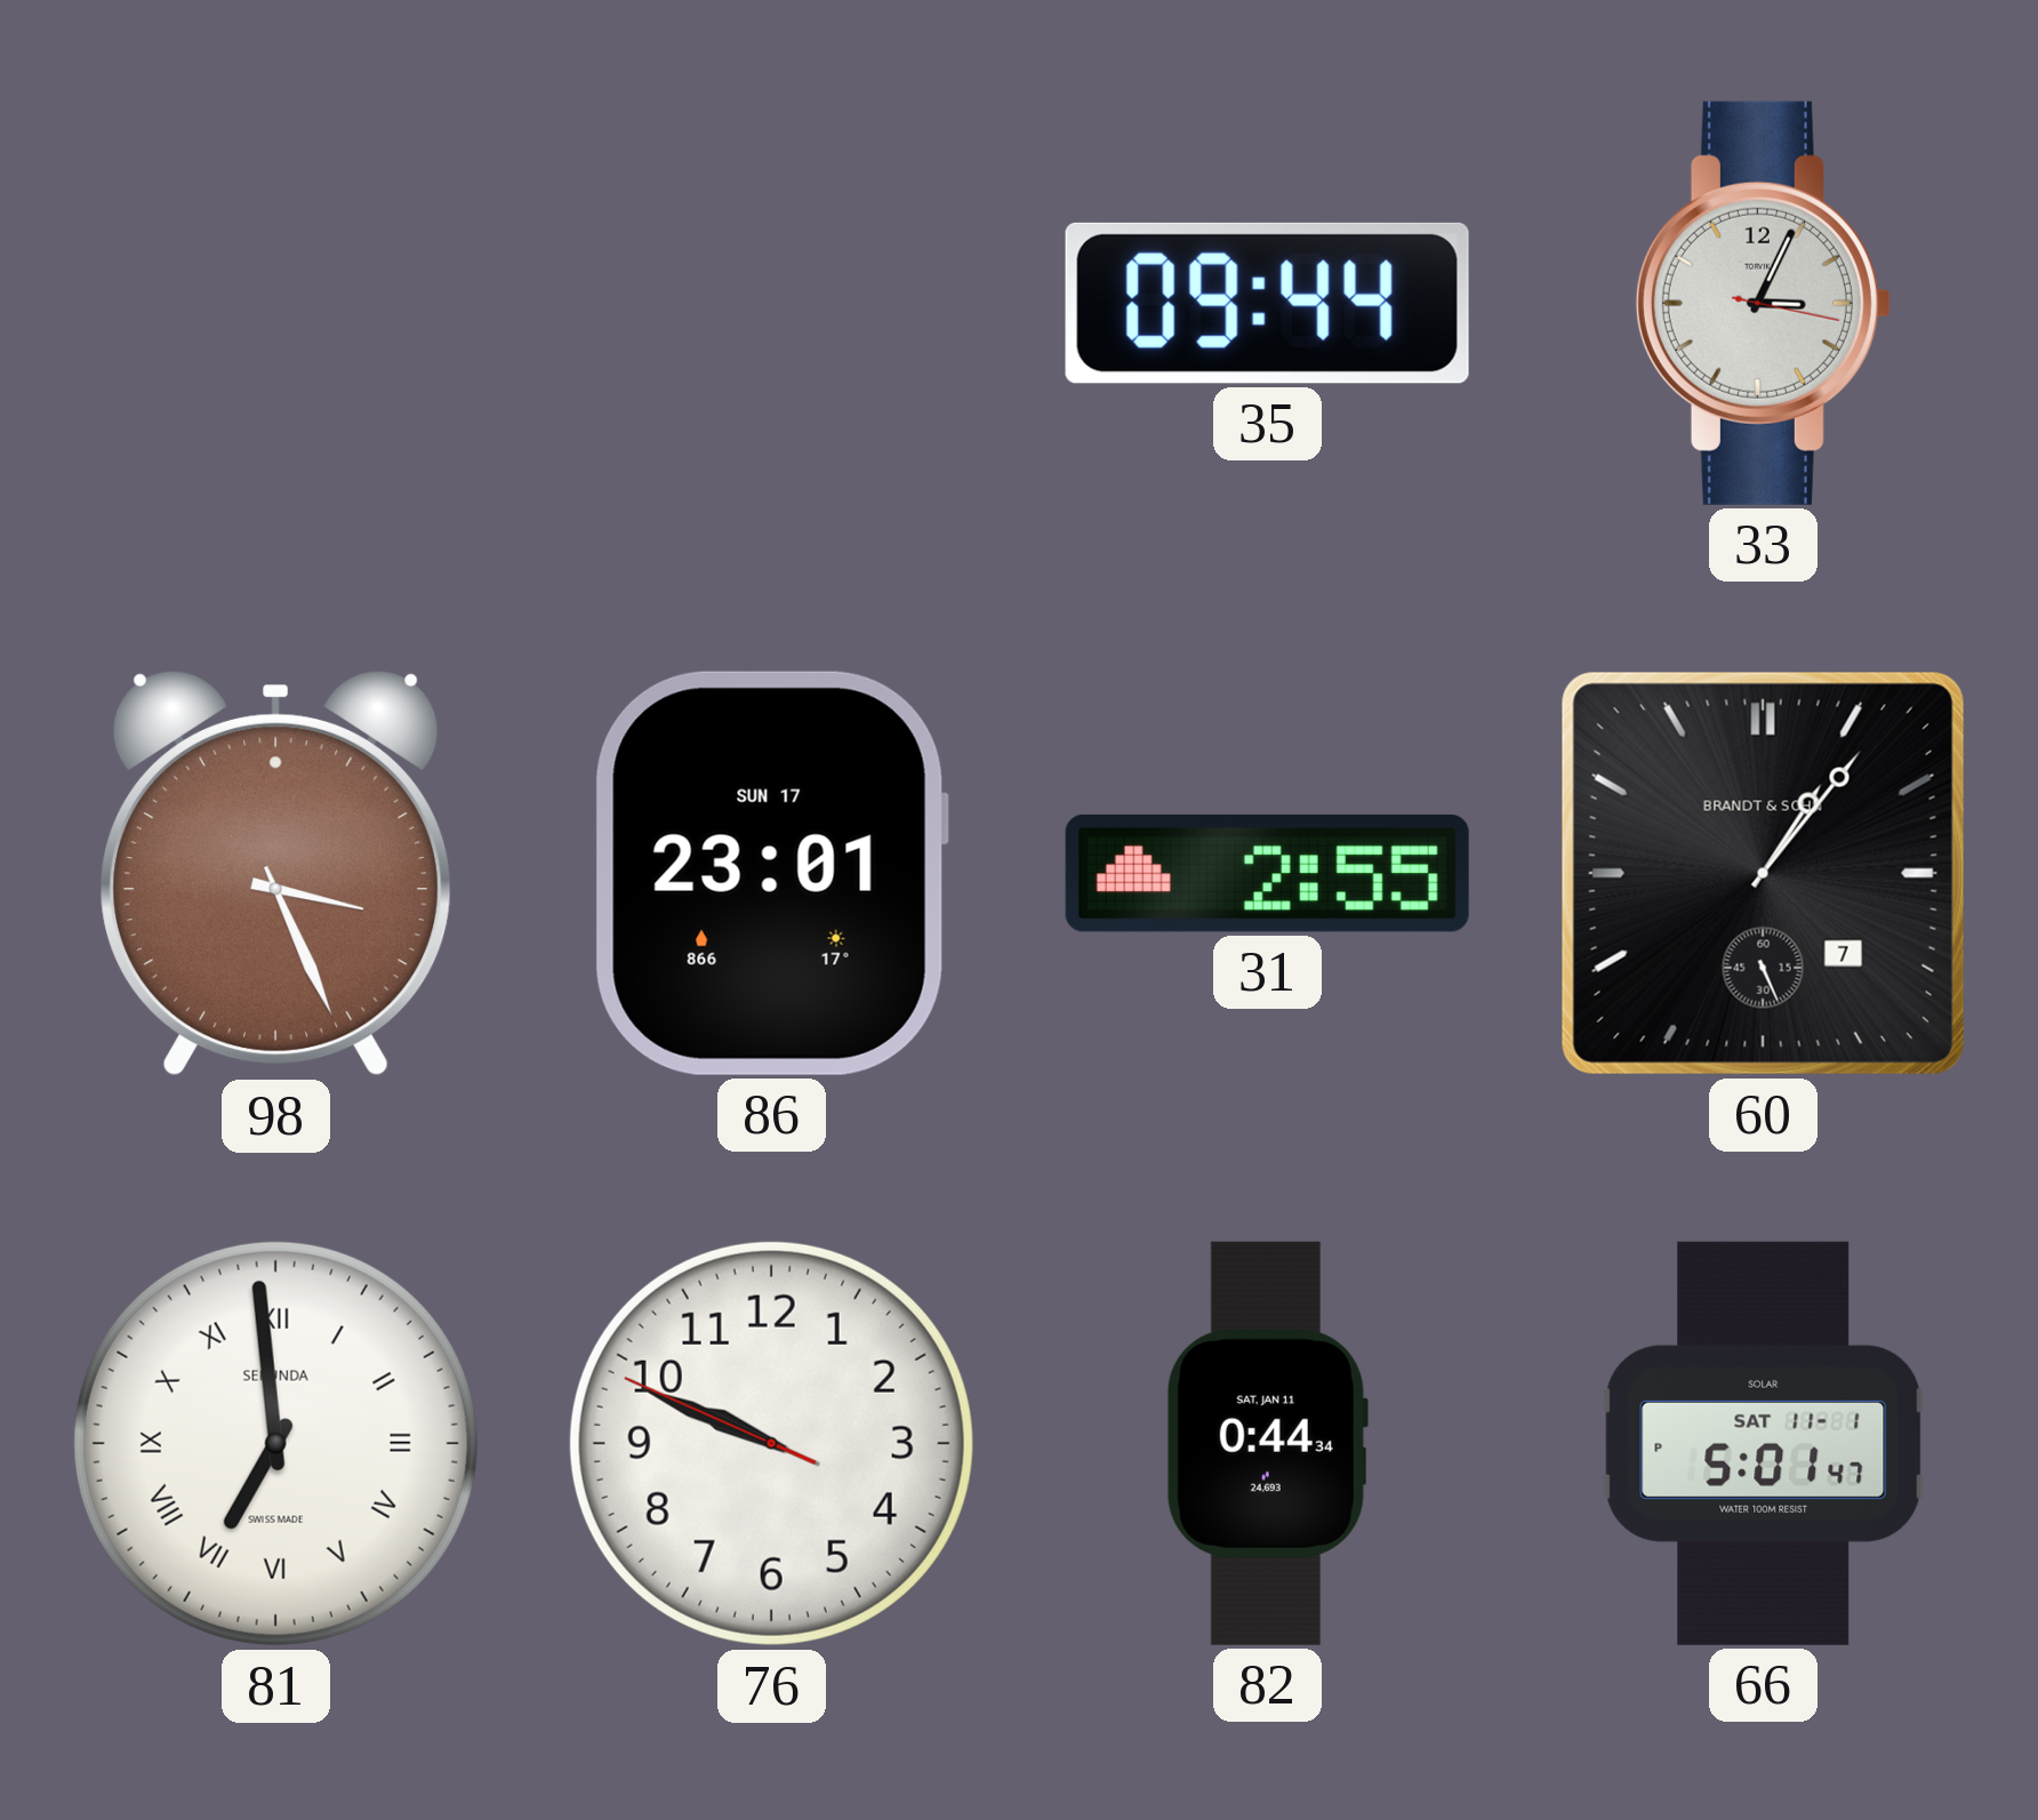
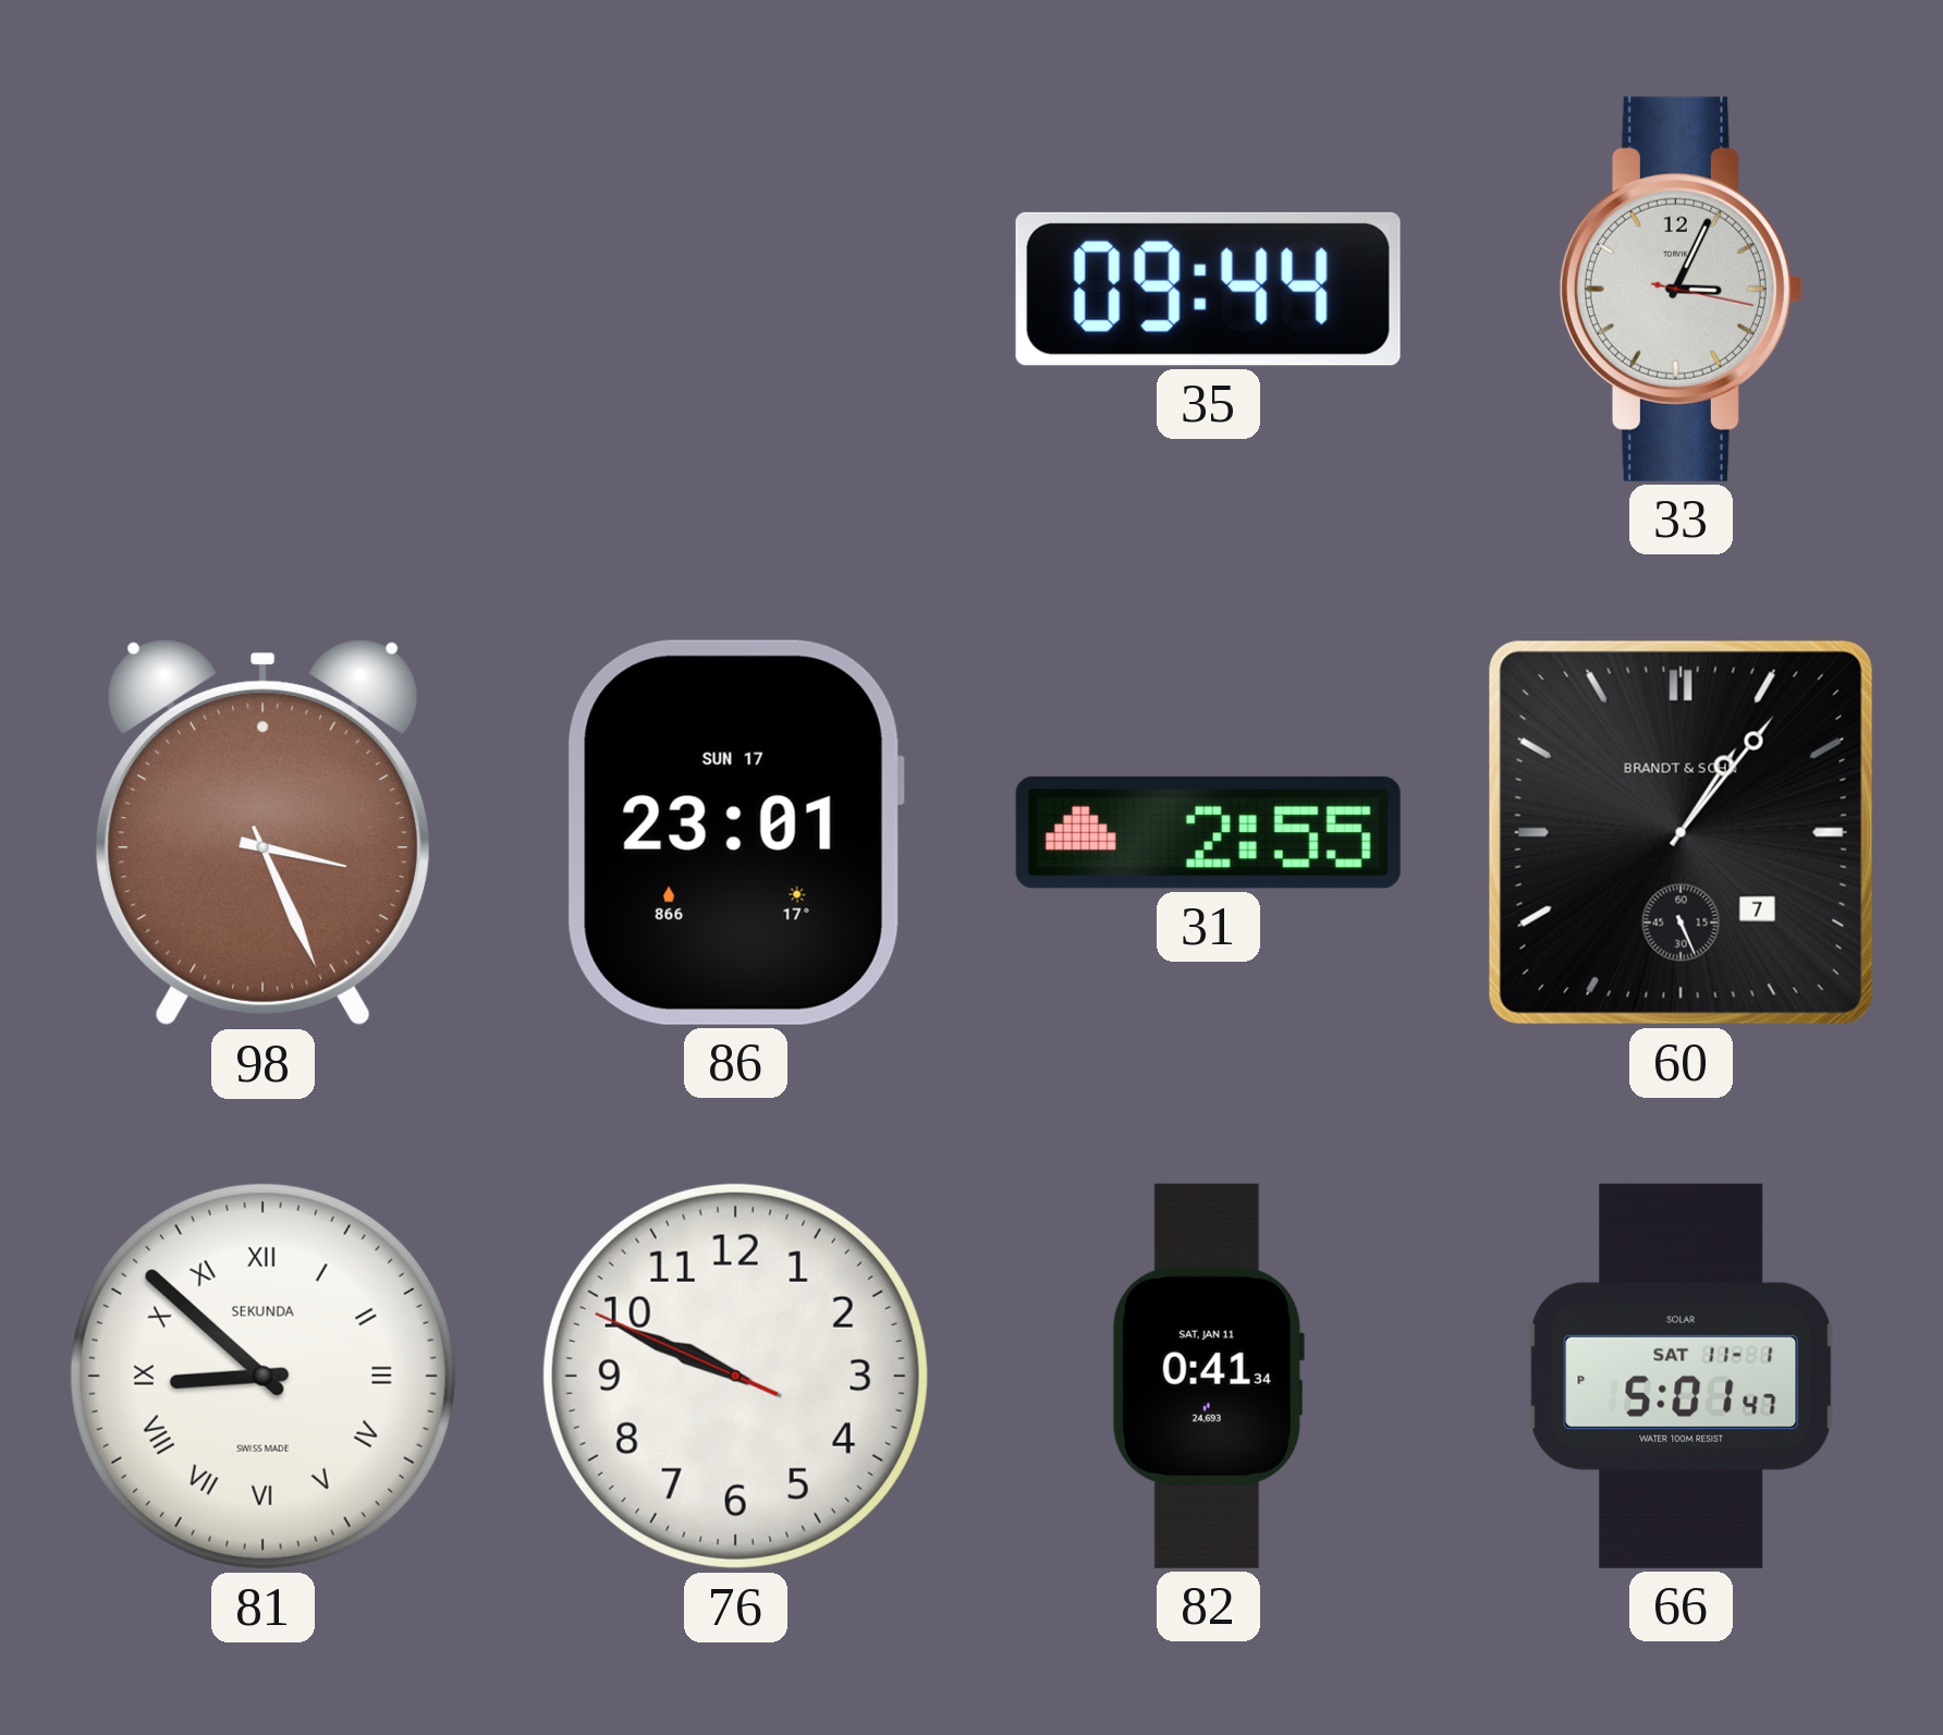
81: 6:59 -> 8:52
82: 0:44 -> 0:41
